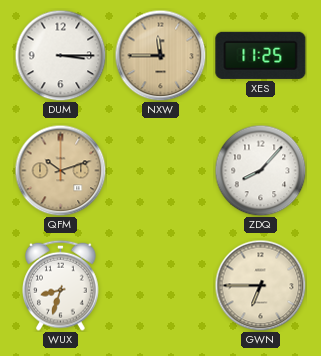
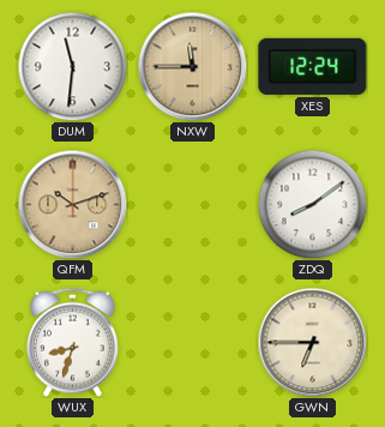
DUM: 3:15 -> 11:31
XES: 11:25 -> 12:24
ZDQ: 8:07 -> 8:09
